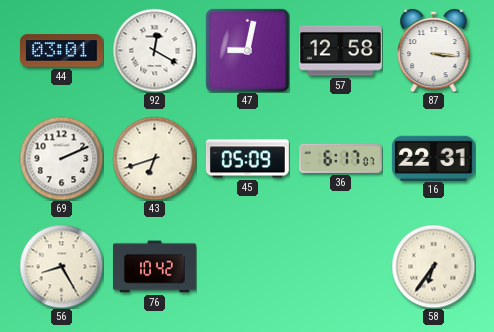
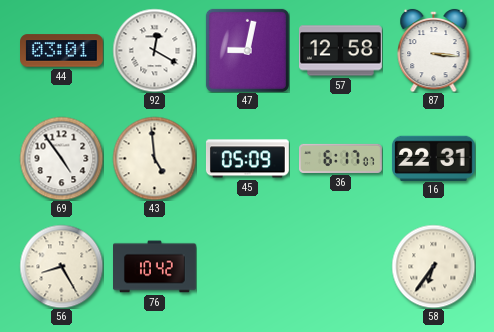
69: 2:11 -> 4:54
43: 6:42 -> 4:59
